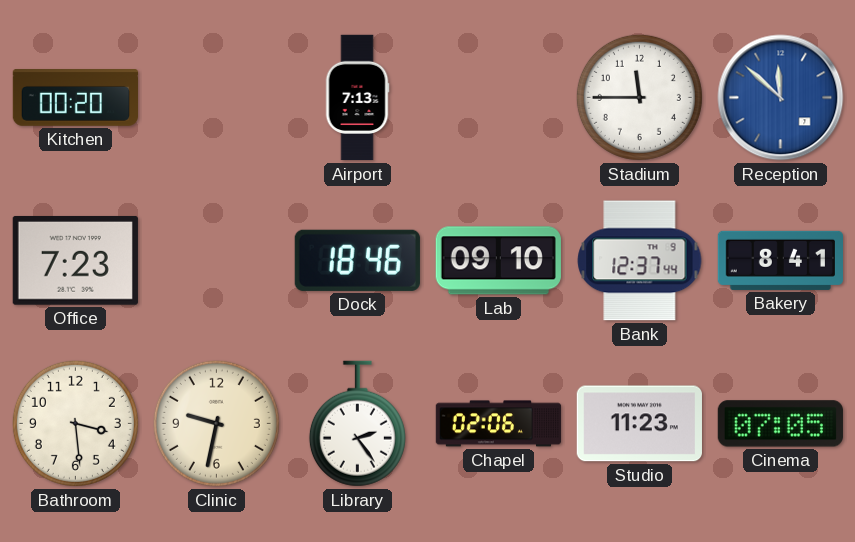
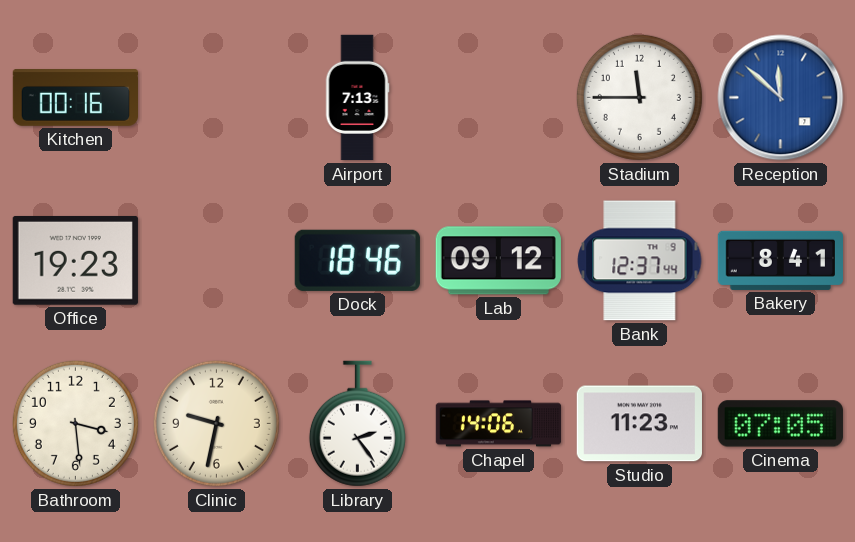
Kitchen: 00:20 -> 00:16
Office: 7:23 -> 19:23
Lab: 09:10 -> 09:12
Chapel: 02:06 -> 14:06
